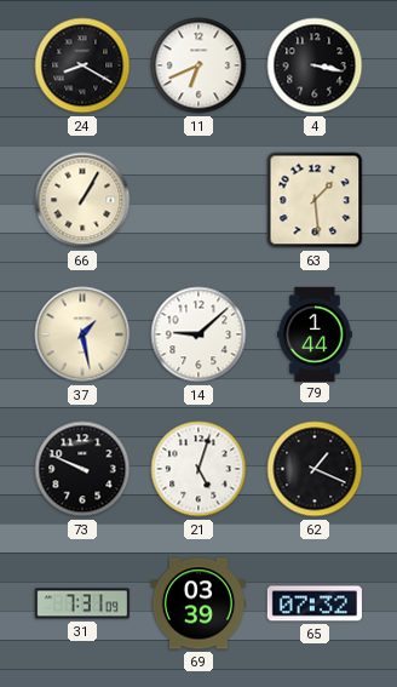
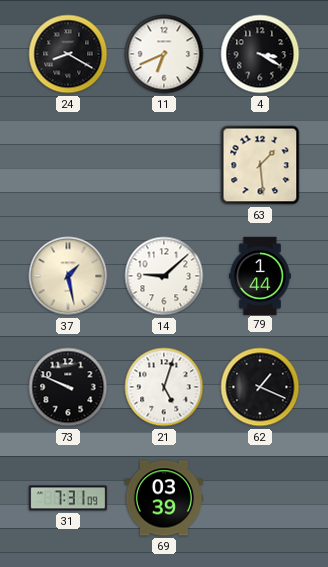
4: 3:17 -> 3:20
66: 1:05 -> none
65: 07:32 -> none
